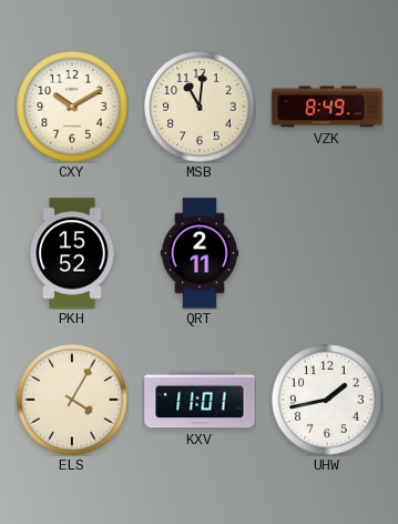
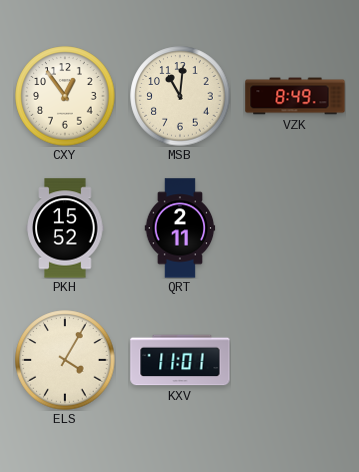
CXY: 10:10 -> 12:54
UHW: 1:43 -> none
